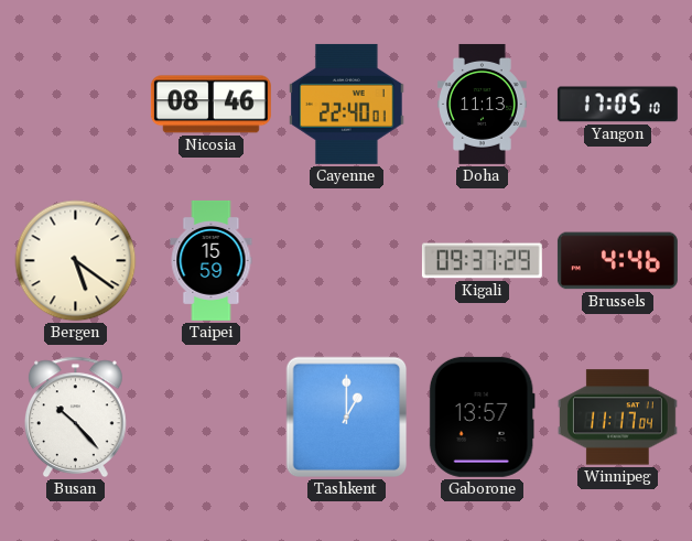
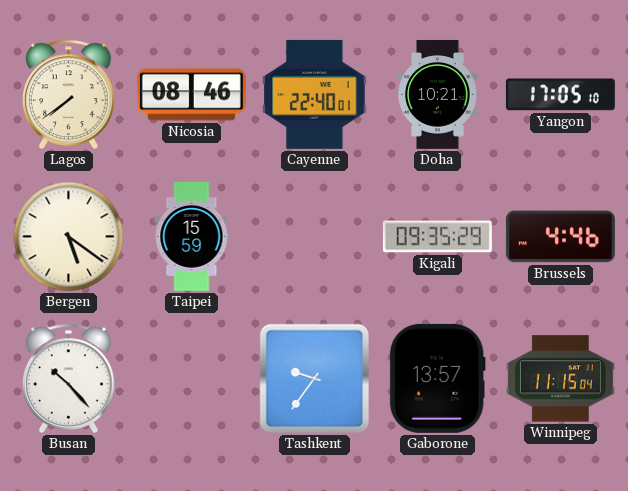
Lagos: none -> 7:39
Doha: 11:13 -> 10:21
Kigali: 09:37 -> 09:35
Tashkent: 1:00 -> 9:36
Winnipeg: 11:17 -> 11:15
